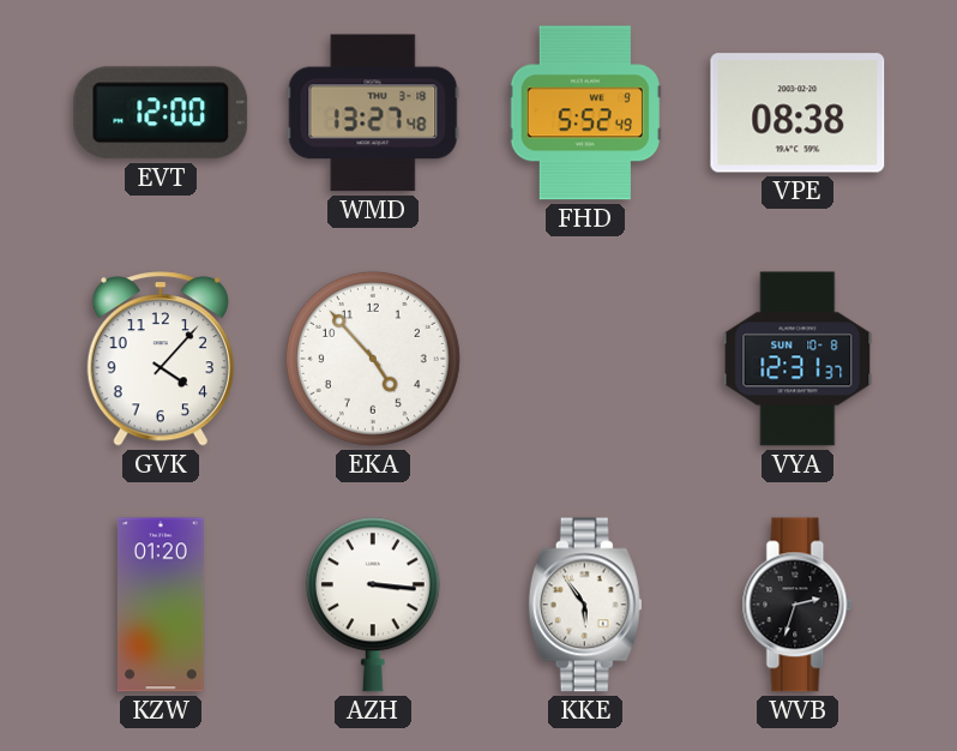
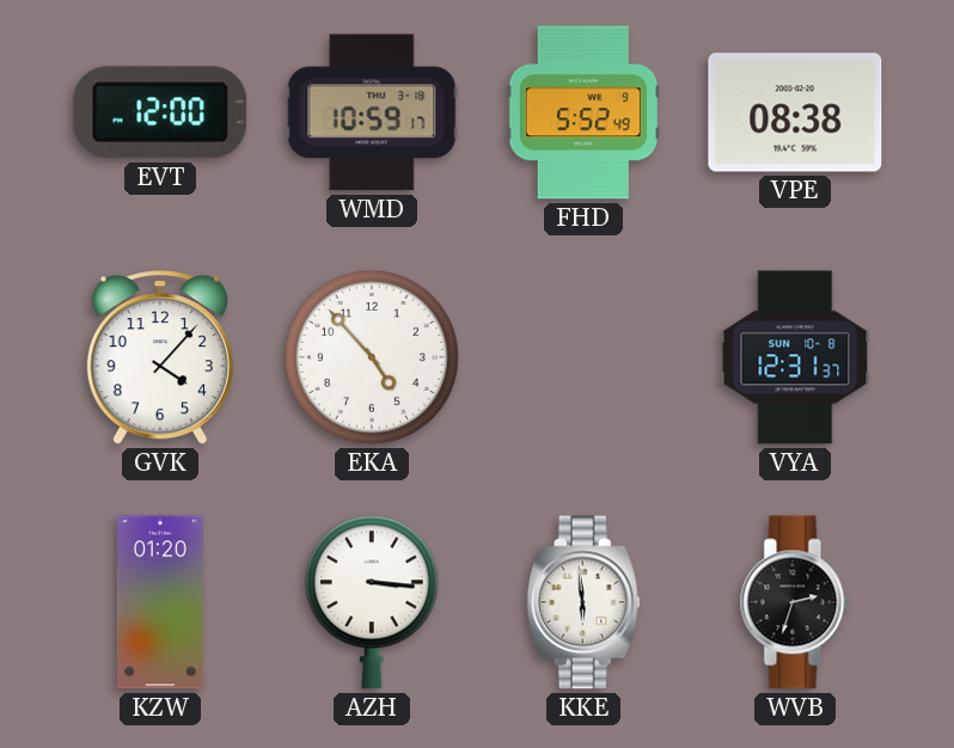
WMD: 13:27 -> 10:59
KKE: 5:54 -> 5:59
